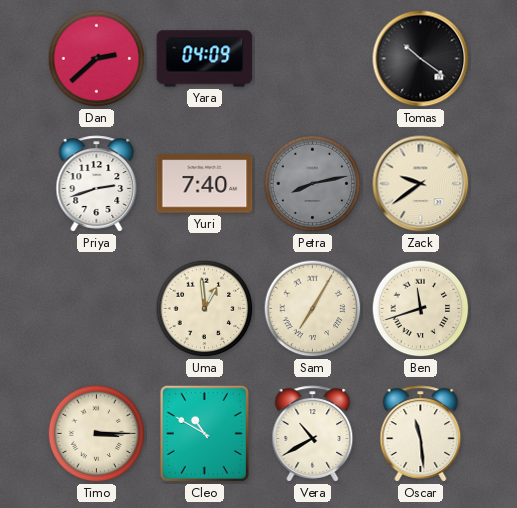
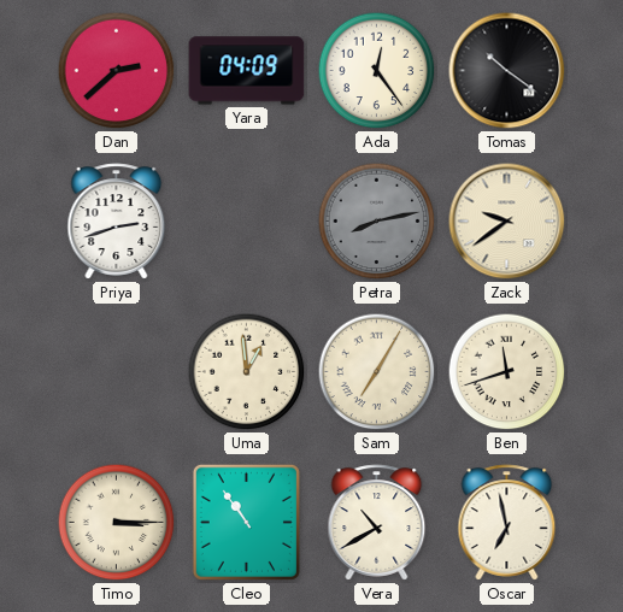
Ada: none -> 12:24
Yuri: 7:40 -> none
Cleo: 10:50 -> 10:54
Oscar: 11:29 -> 6:58
